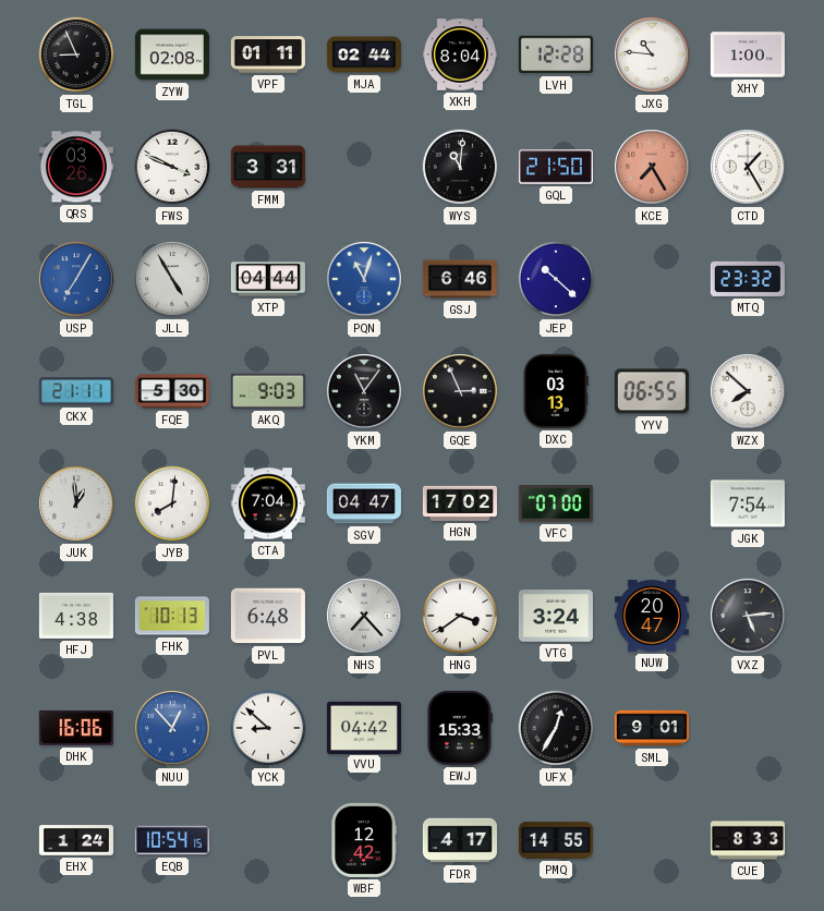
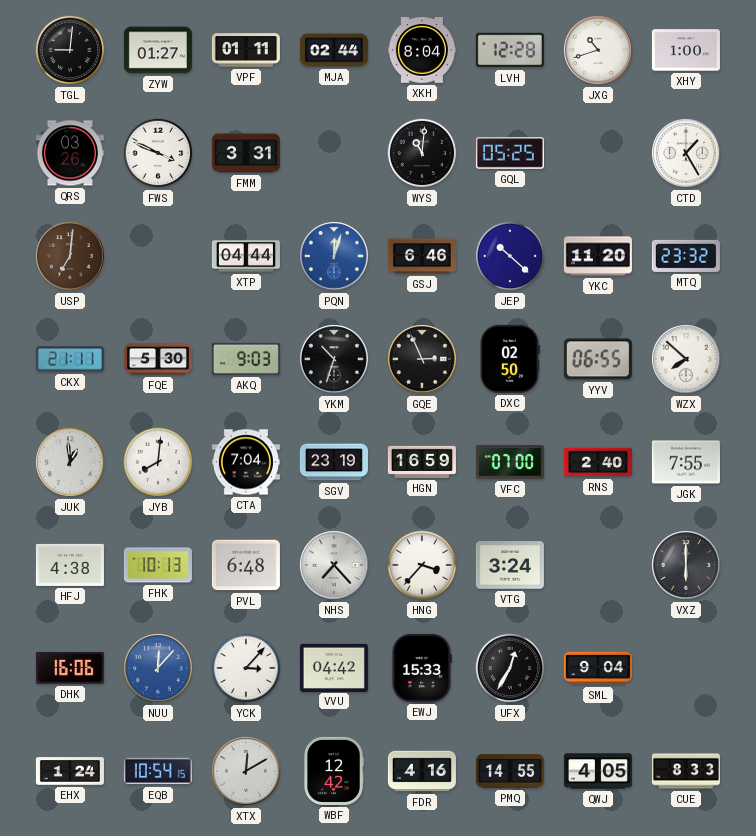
TGL: 8:56 -> 9:01
ZYW: 02:08 -> 01:27
JXG: 10:46 -> 10:42
GQL: 21:50 -> 05:25
KCE: 7:25 -> none
USP: 7:05 -> 7:01
USP dial: blue -> brown
JLL: 4:55 -> none
PQN: 11:03 -> 12:03
YKC: none -> 11:20
YKM: 11:06 -> 10:33
DXC: 03:13 -> 02:50
SGV: 04:47 -> 23:19
HGN: 17:02 -> 16:59
RNS: none -> 2:40
JGK: 7:54 -> 7:55
HNG: 3:39 -> 3:37
NUW: 20:47 -> none
VXZ: 5:14 -> 6:00
NUU: 12:53 -> 12:07
YCK: 8:52 -> 3:07
SML: 9:01 -> 9:04
XTX: none -> 12:10
FDR: 4:17 -> 4:16
QWJ: none -> 4:05
